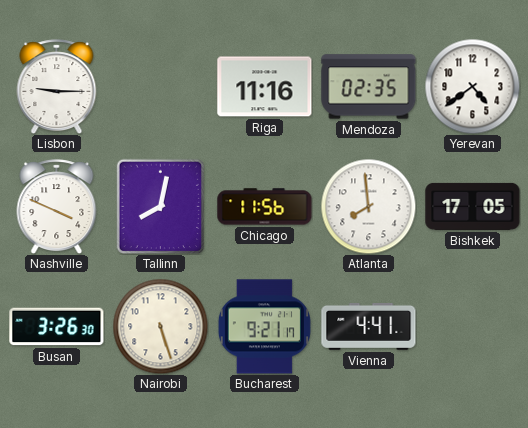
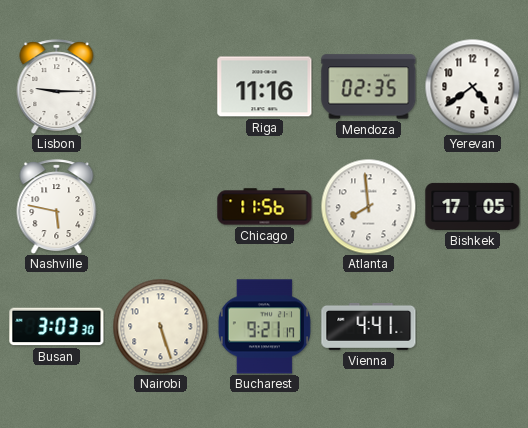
Nashville: 3:49 -> 5:47
Tallinn: 8:02 -> none
Busan: 3:26 -> 3:03
